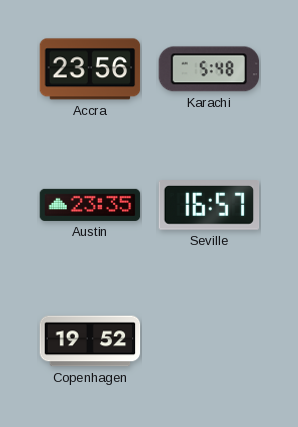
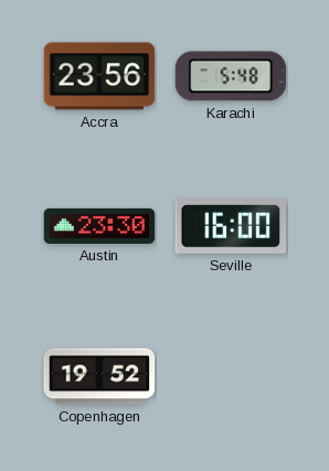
Austin: 23:35 -> 23:30
Seville: 16:57 -> 16:00
